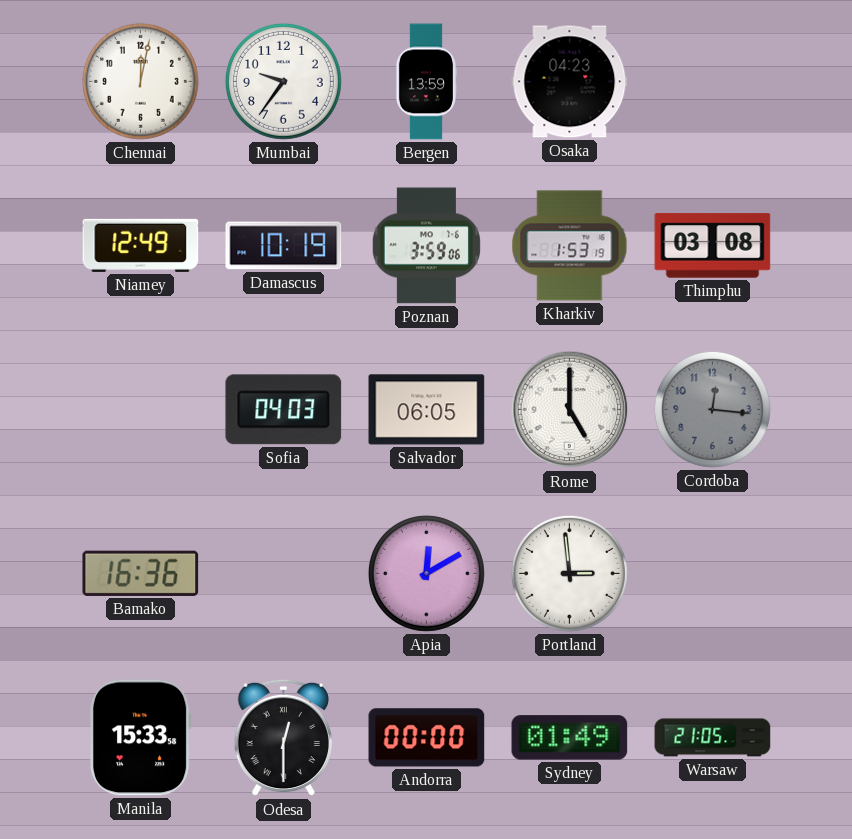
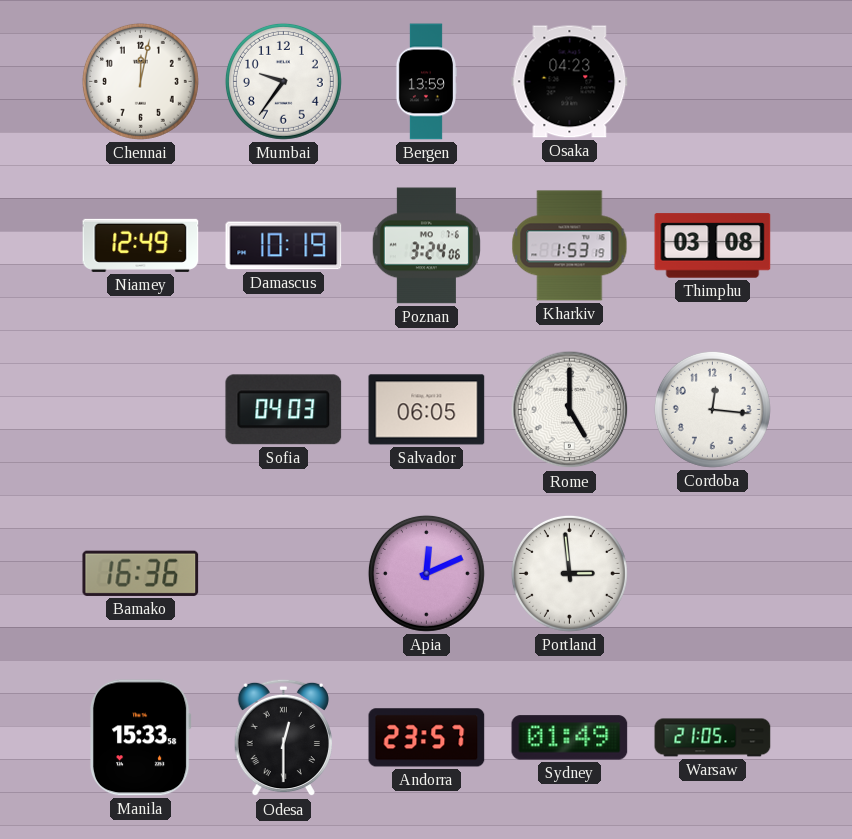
Poznan: 3:59 -> 3:24
Cordoba dial: grey -> white
Apia: 12:10 -> 12:11
Andorra: 00:00 -> 23:57
